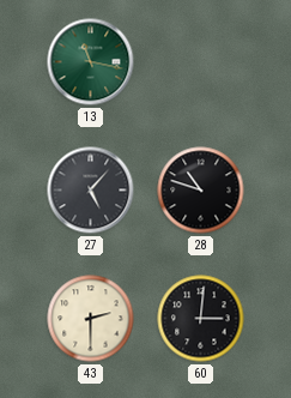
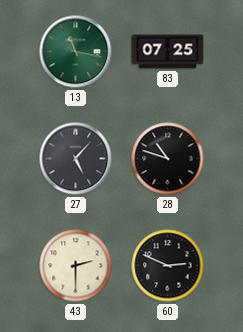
83: none -> 07:25
60: 3:01 -> 2:49
